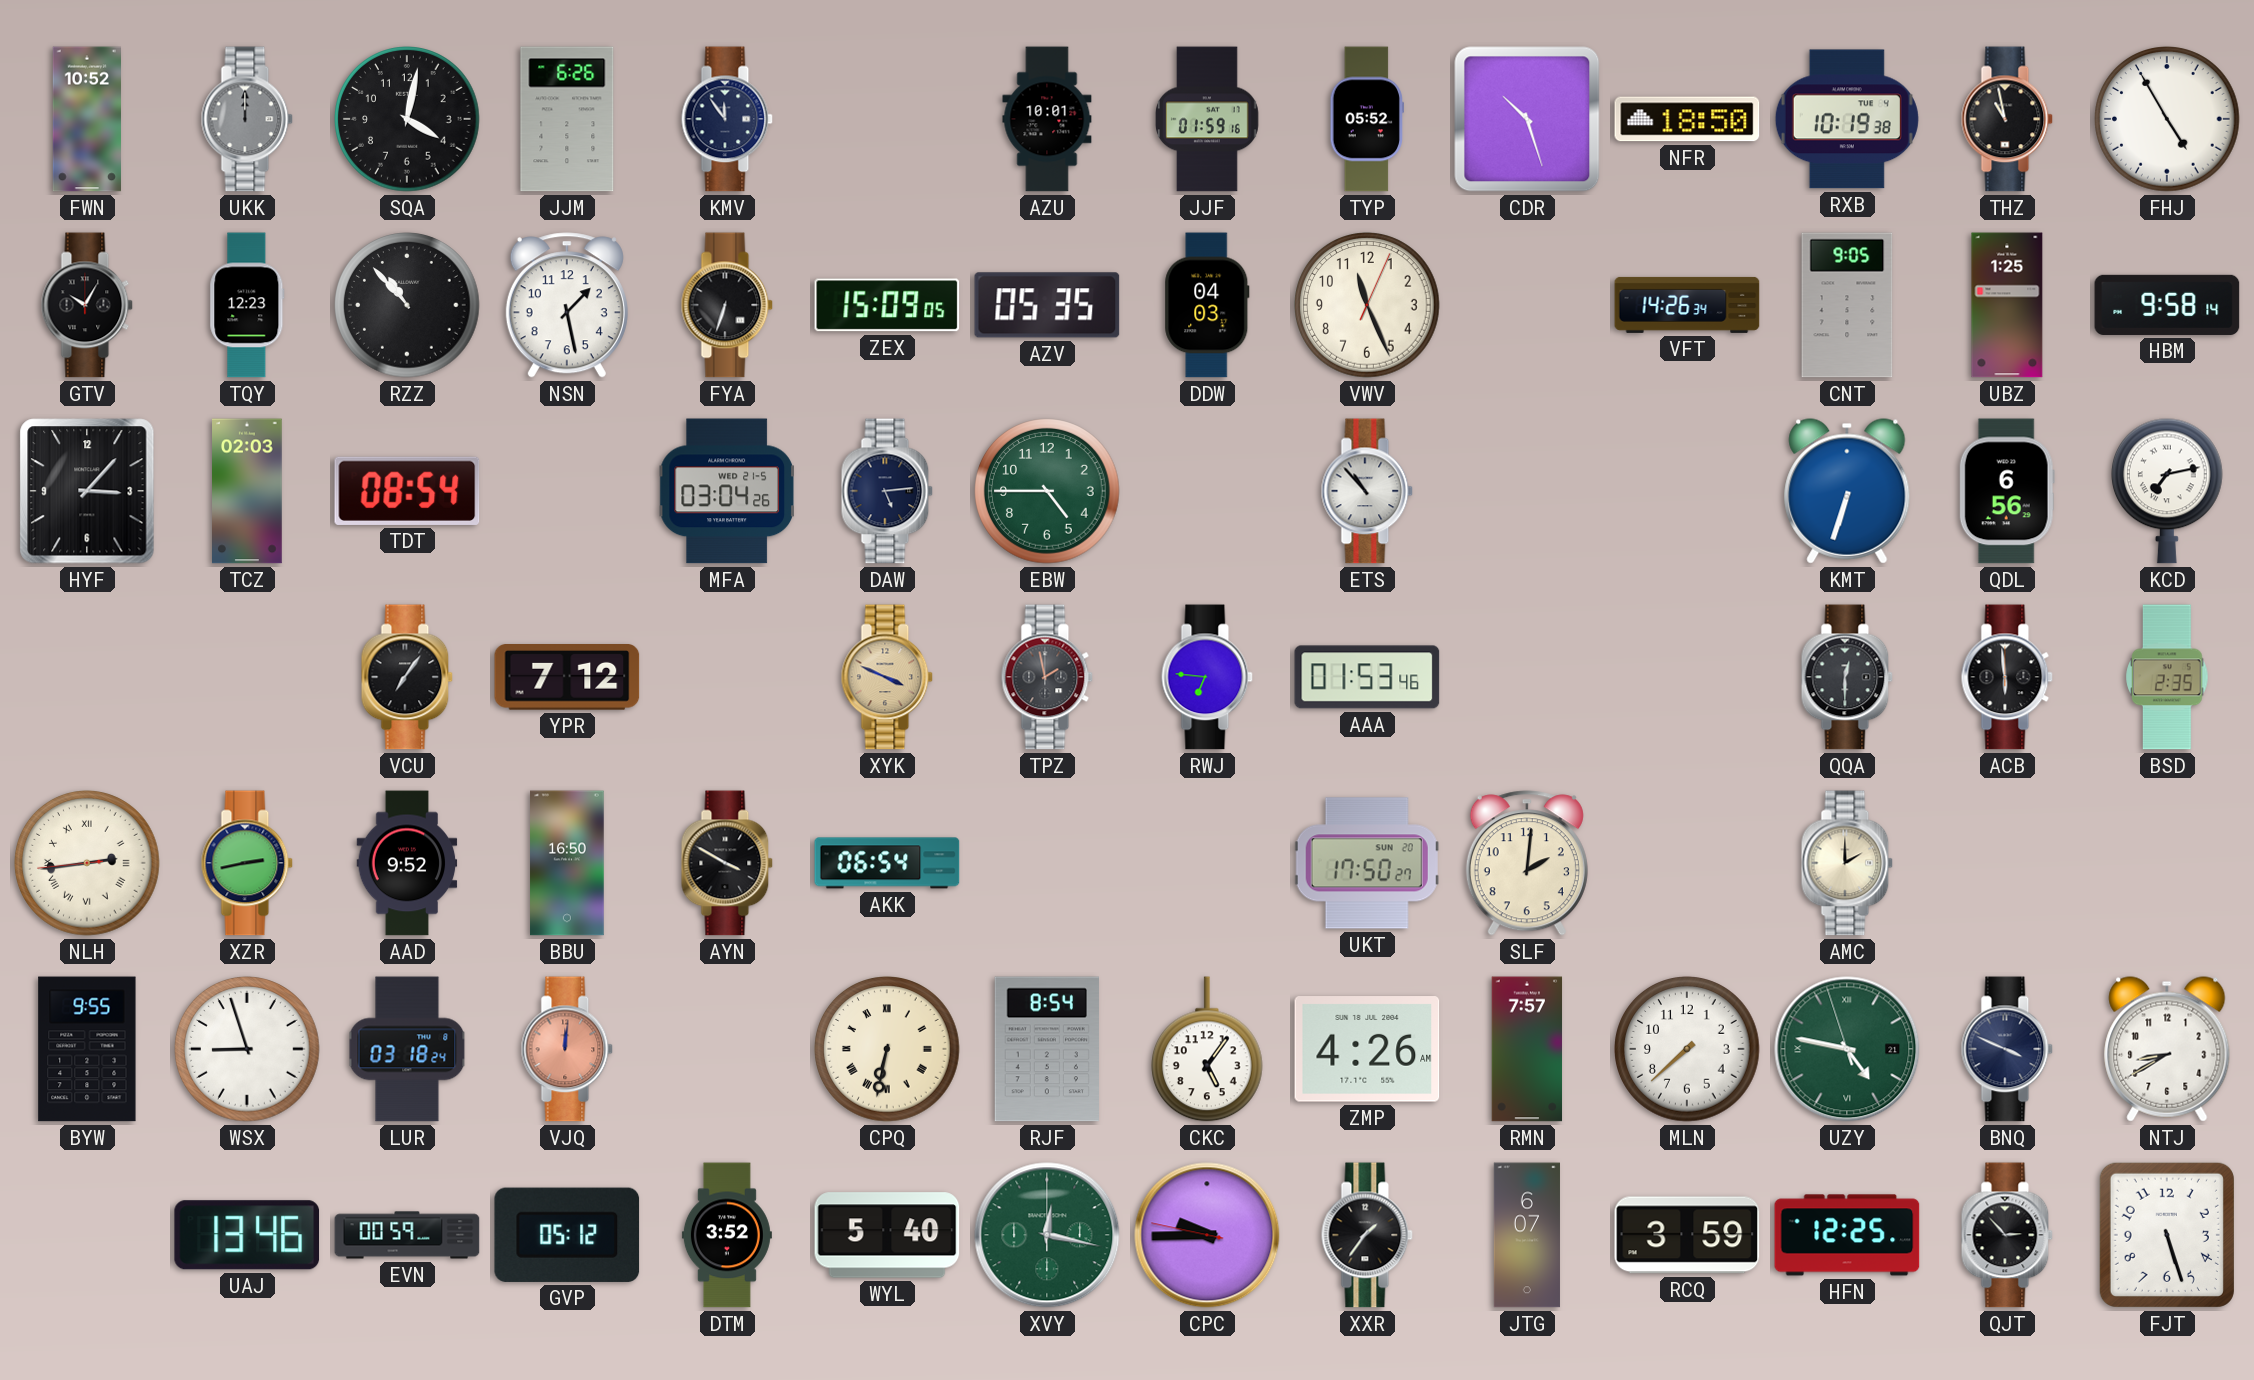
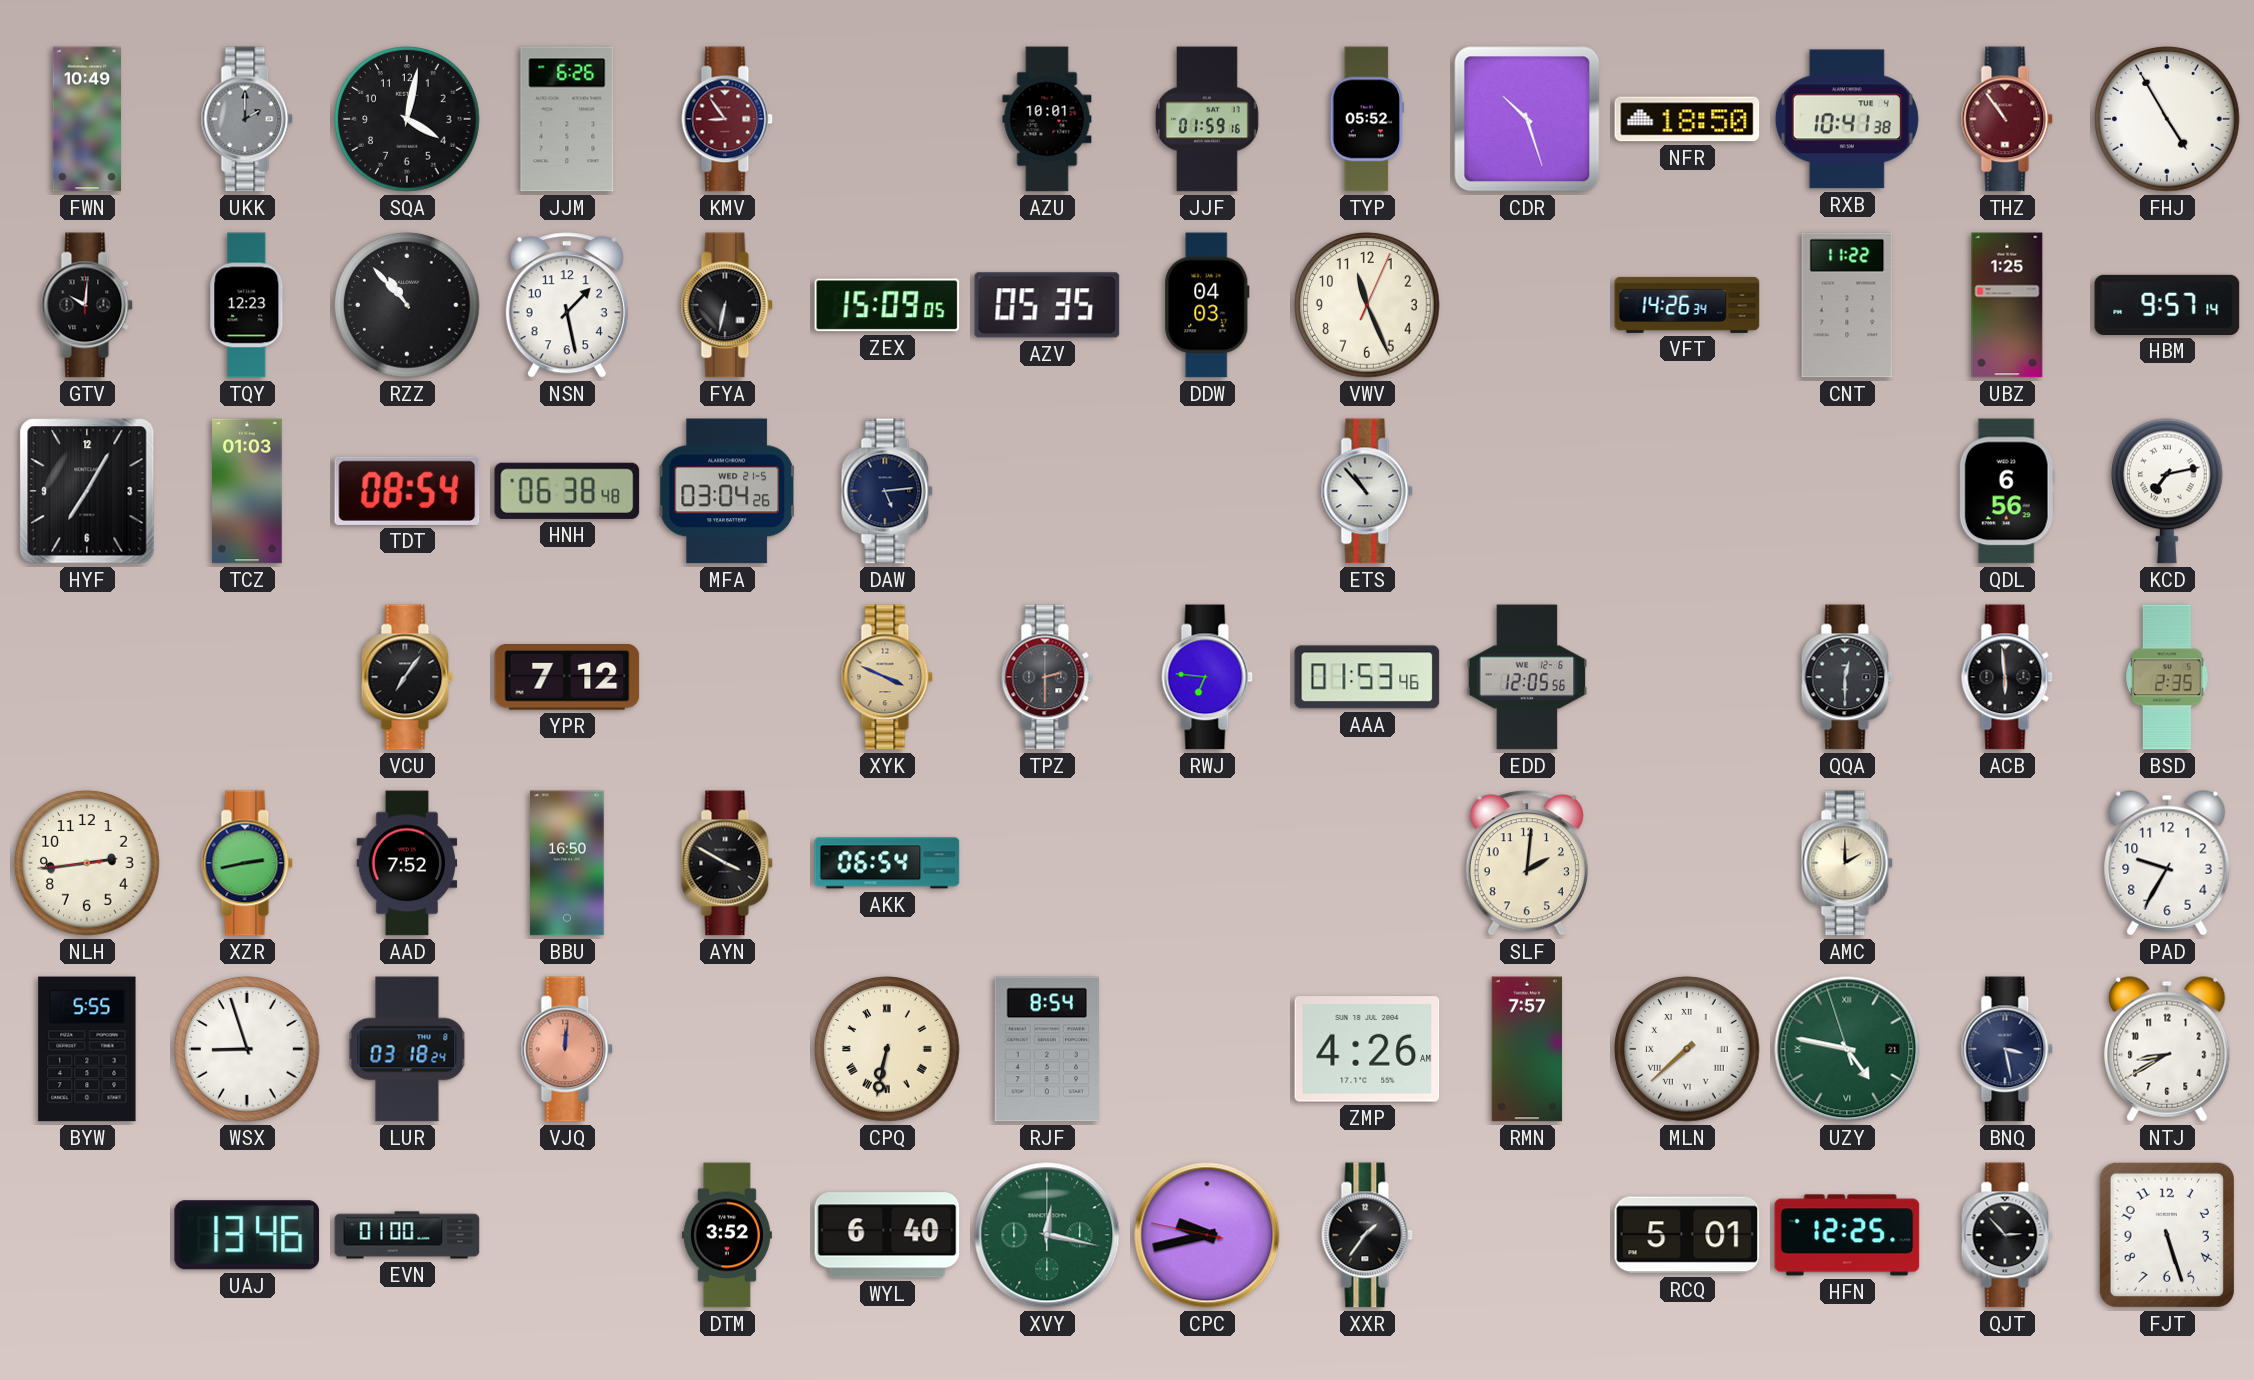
FWN: 10:52 -> 10:49
UKK: 12:00 -> 2:00
KMV: 11:54 -> 8:54
KMV dial: navy -> burgundy
RXB: 10:19 -> 10:41
THZ: 10:58 -> 10:54
THZ dial: black -> burgundy
GTV: 10:05 -> 10:01
FYA: 6:33 -> 6:32
CNT: 9:05 -> 11:22
HBM: 9:58 -> 9:57
HYF: 3:07 -> 7:05
TCZ: 02:03 -> 01:03
HNH: none -> 06:38
EBW: 4:45 -> none
KMT: 6:33 -> none
TPZ: 1:58 -> 2:30
EDD: none -> 12:05
NLH numerals: Roman -> Arabic
AAD: 9:52 -> 7:52
UKT: 17:50 -> none
PAD: none -> 9:35
BYW: 9:55 -> 5:55
CKC: 5:06 -> none
MLN numerals: Arabic -> Roman
BNQ: 3:49 -> 3:28
EVN: 00:59 -> 01:00
GVP: 05:12 -> none
WYL: 5:40 -> 6:40
CPC: 9:44 -> 9:42
JTG: 6:07 -> none
RCQ: 3:59 -> 5:01
